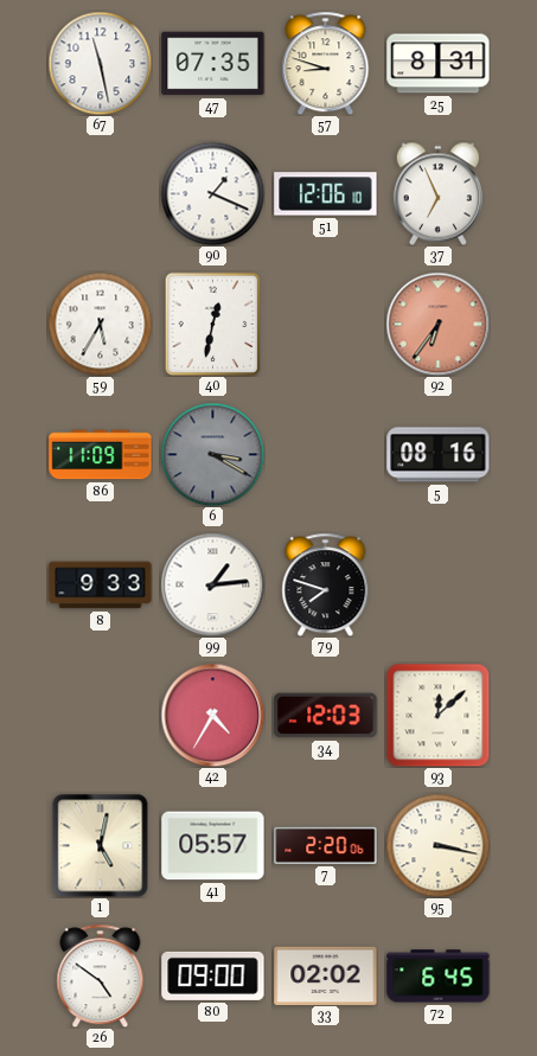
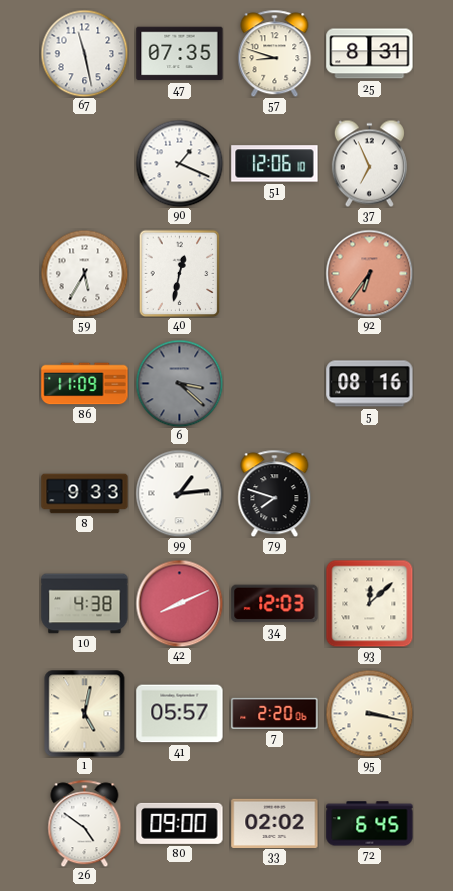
6: 3:20 -> 3:22
10: none -> 4:38
42: 4:35 -> 8:11
